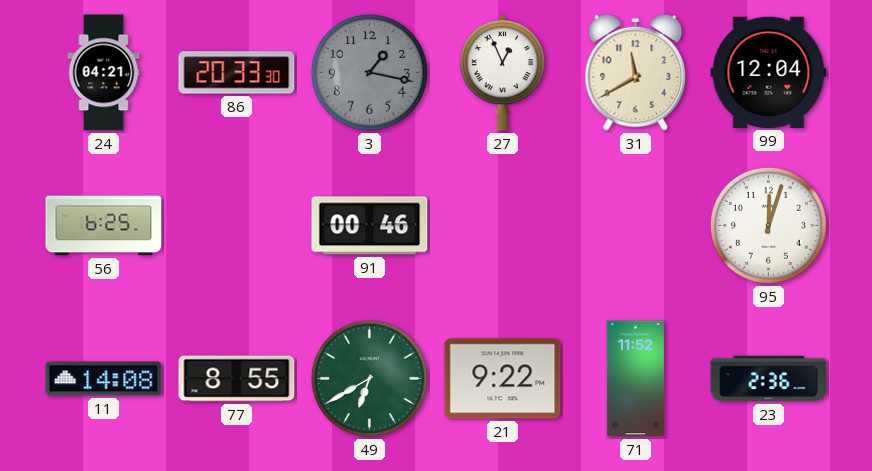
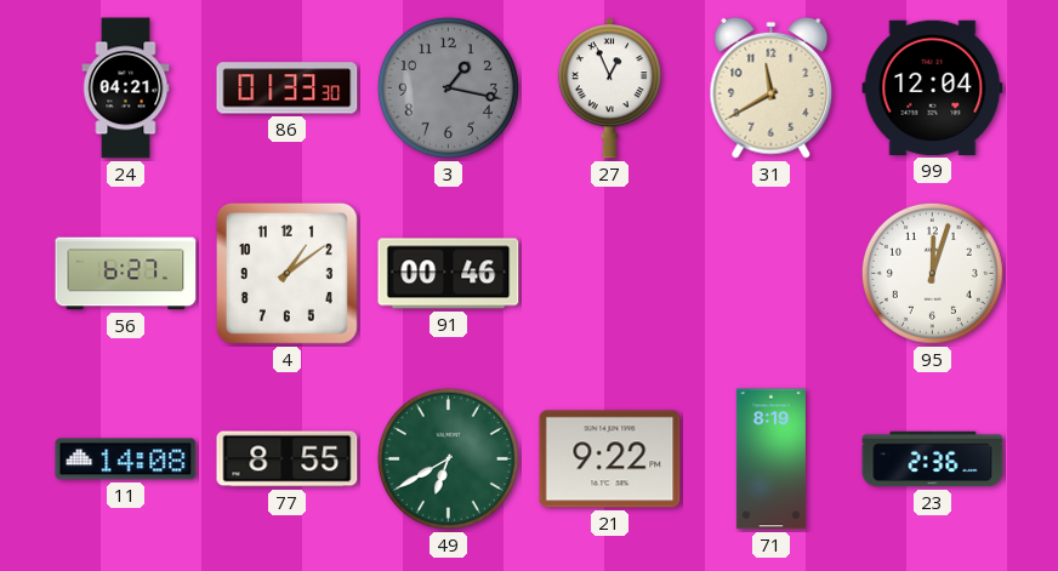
86: 20:33 -> 01:33
56: 6:25 -> 6:27
4: none -> 1:09
71: 11:52 -> 8:19
